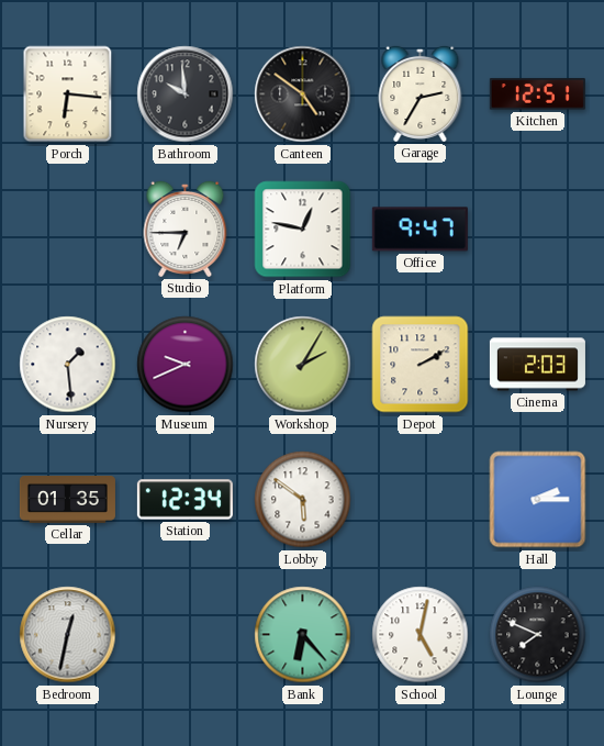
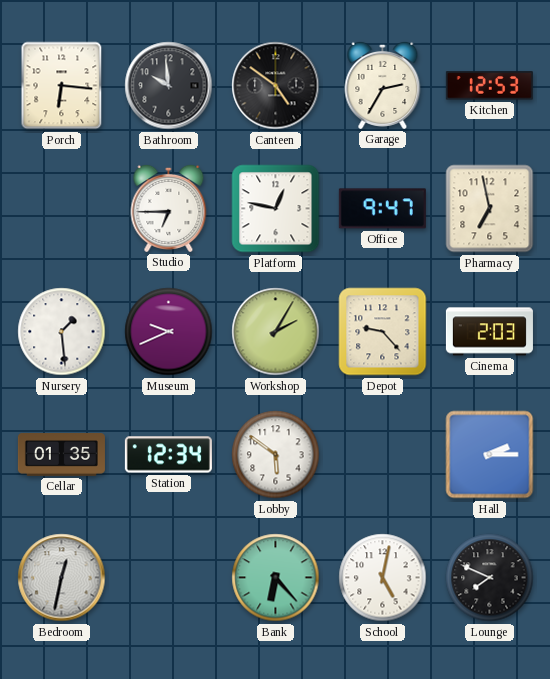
Kitchen: 12:51 -> 12:53
Pharmacy: none -> 6:58
Depot: 2:10 -> 9:23
